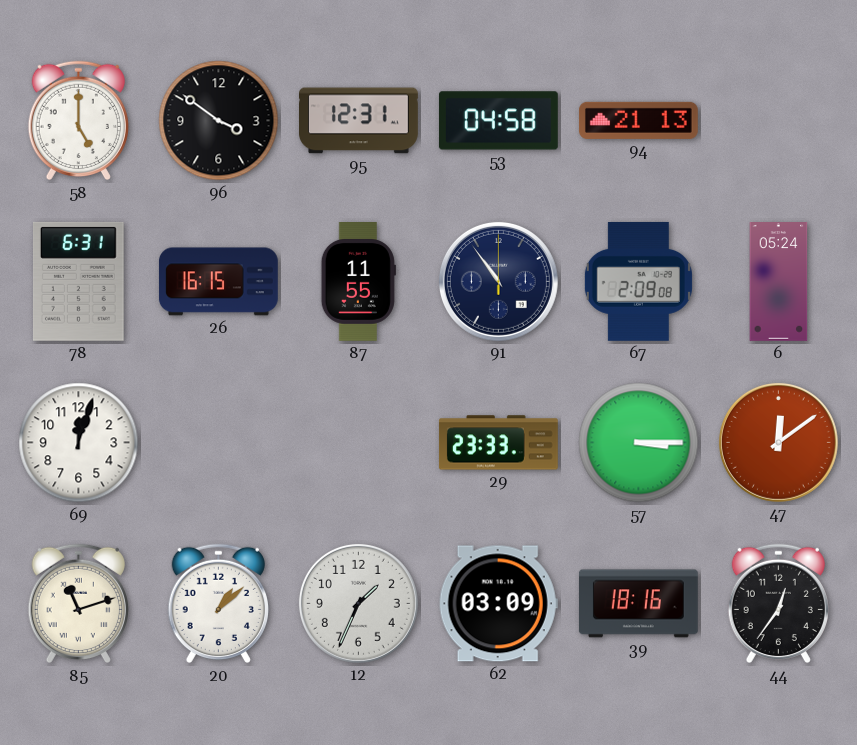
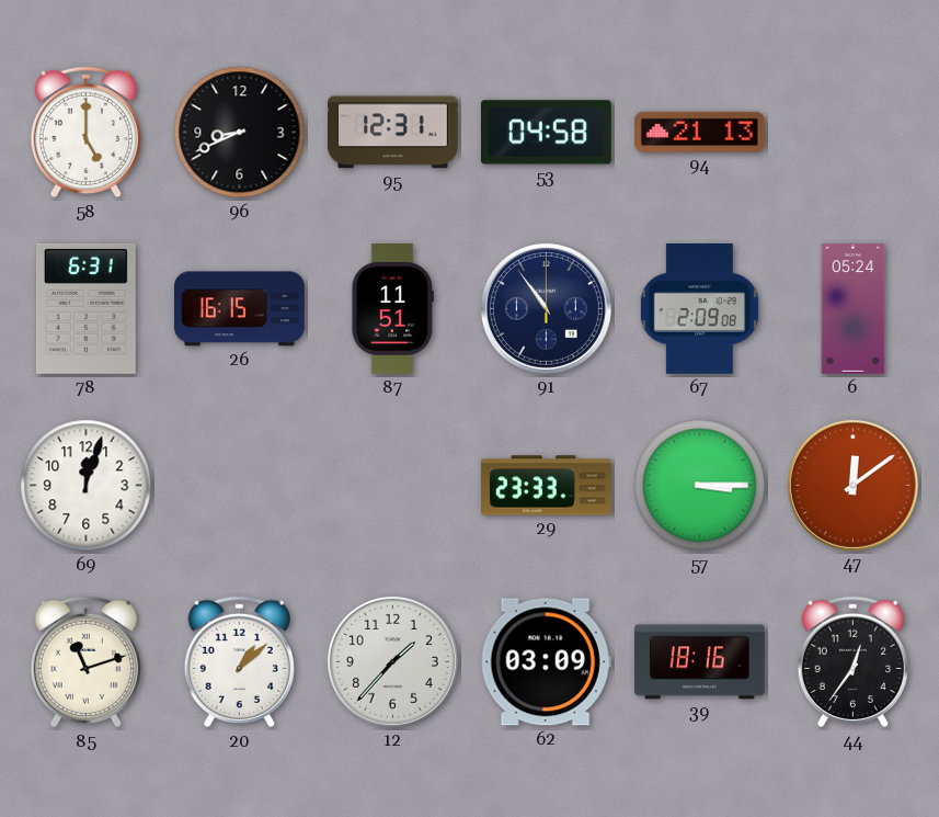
96: 3:51 -> 8:41
87: 11:55 -> 11:51
12: 1:34 -> 1:37
